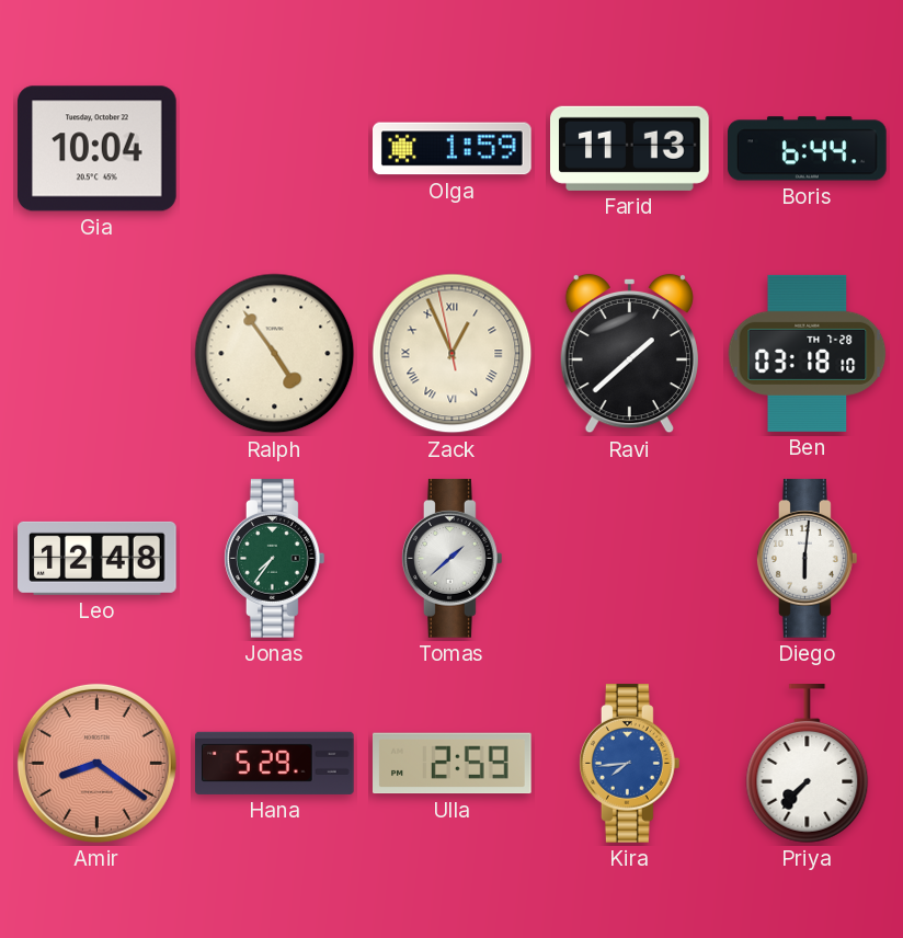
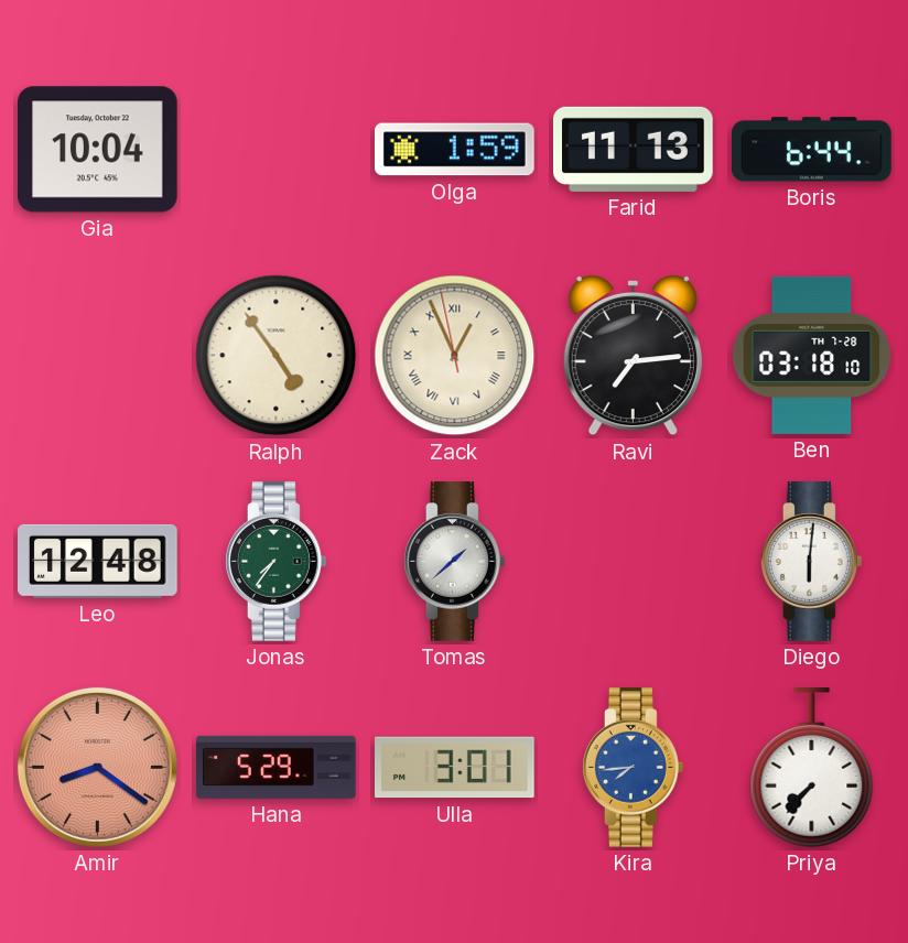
Ravi: 1:38 -> 7:14
Ulla: 2:59 -> 3:01
